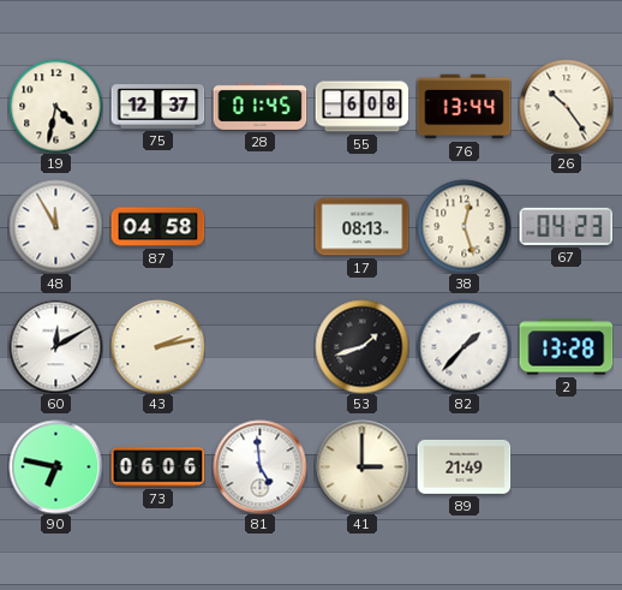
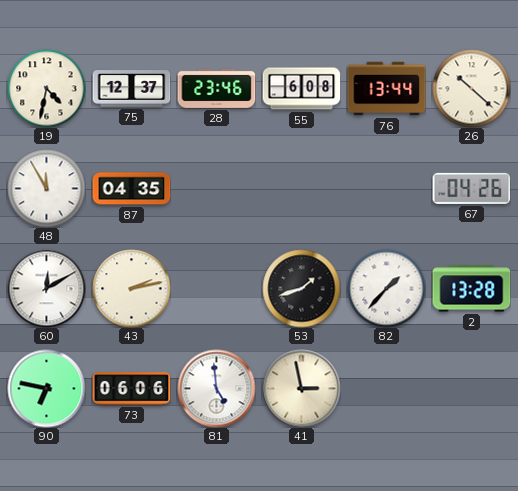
28: 01:45 -> 23:46
26: 10:24 -> 10:22
87: 04:58 -> 04:35
17: 08:13 -> none
38: 12:27 -> none
67: 04:23 -> 04:26
41: 3:00 -> 2:58
89: 21:49 -> none
